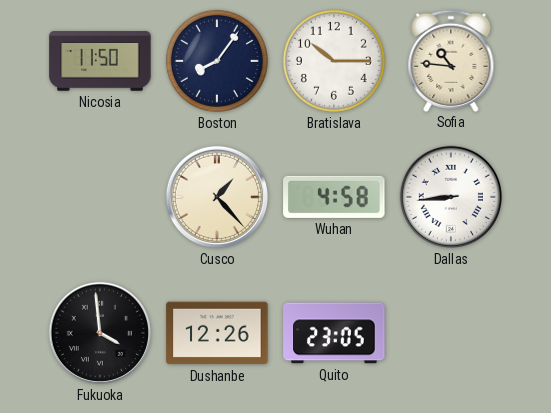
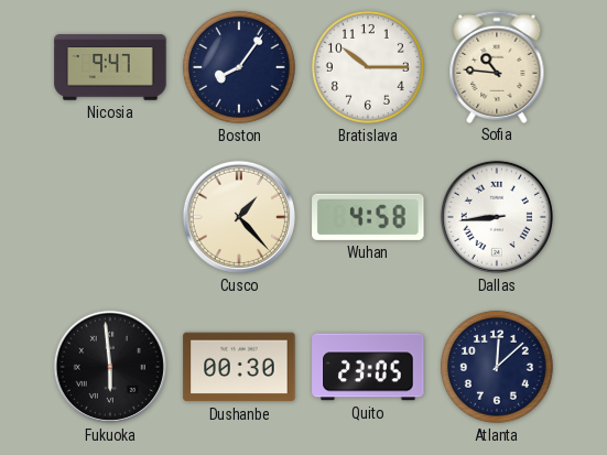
Nicosia: 11:50 -> 9:47
Fukuoka: 3:59 -> 5:59
Dushanbe: 12:26 -> 00:30
Atlanta: none -> 12:08
